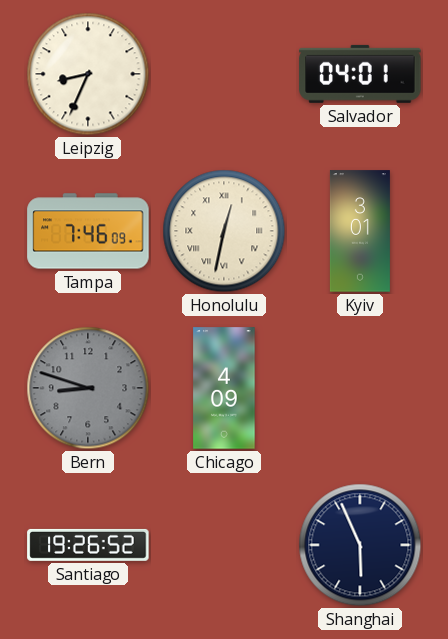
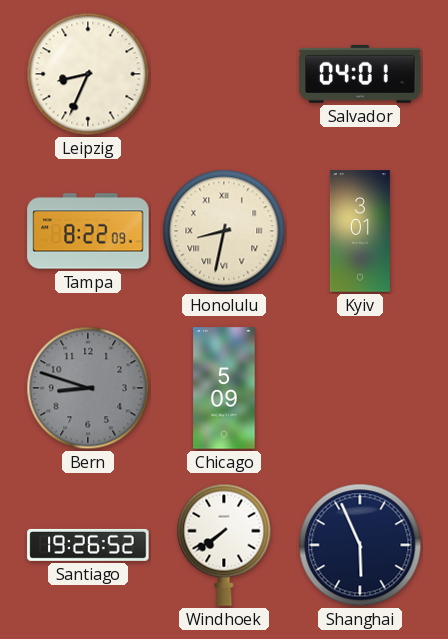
Tampa: 7:46 -> 8:22
Honolulu: 12:32 -> 8:32
Chicago: 4:09 -> 5:09
Windhoek: none -> 7:39
